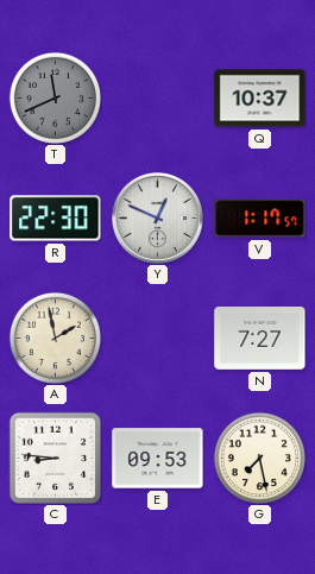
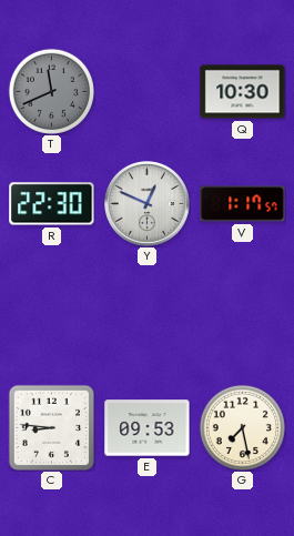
Q: 10:37 -> 10:30
A: 1:58 -> none
N: 7:27 -> none
